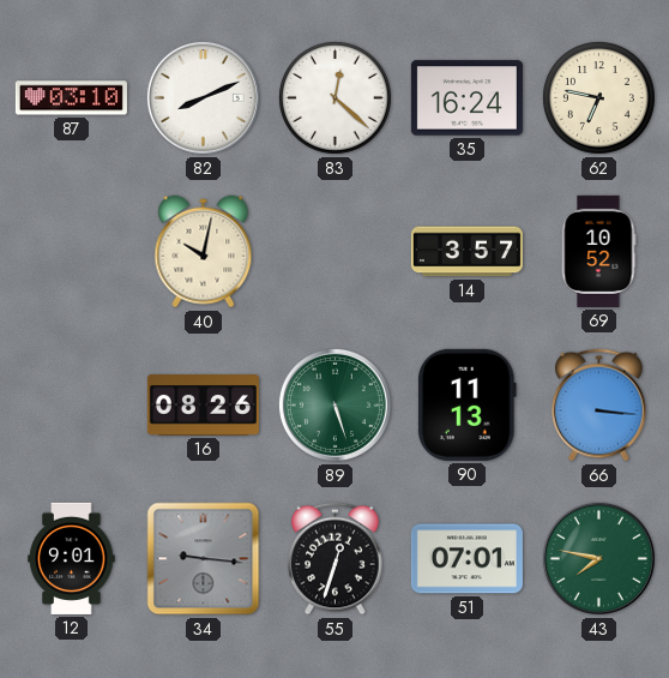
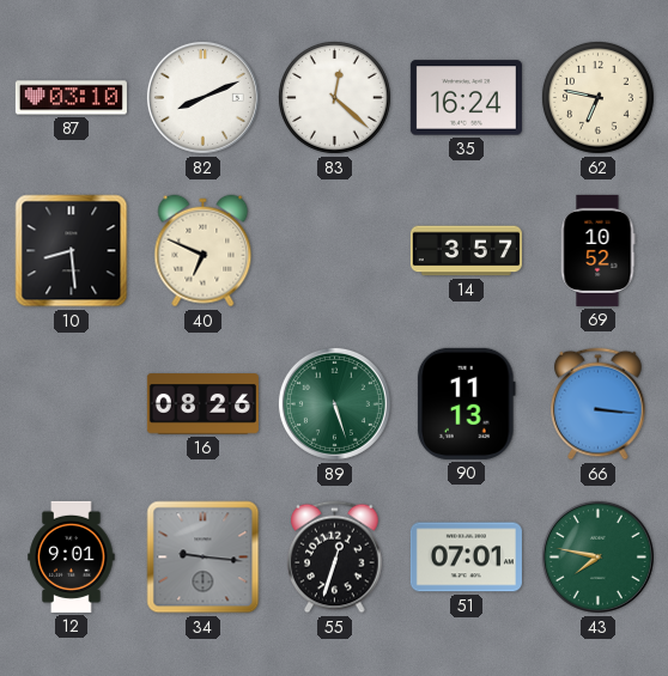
10: none -> 8:29
40: 10:02 -> 6:49
